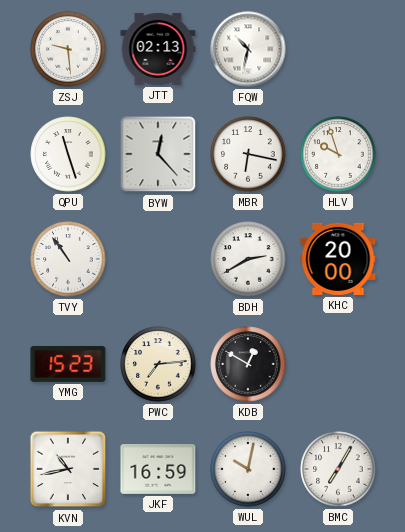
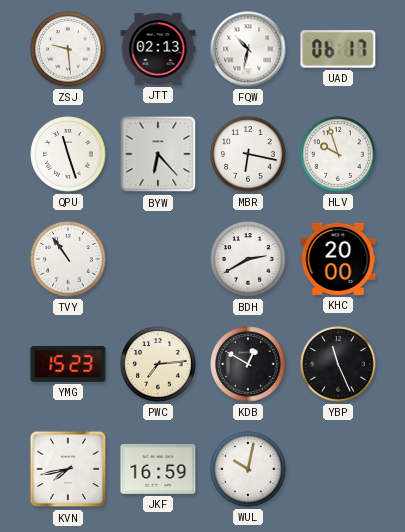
UAD: none -> 06:17
BYW: 12:23 -> 6:23
YBP: none -> 11:26
KVN: 10:43 -> 7:43
BMC: 7:05 -> none
